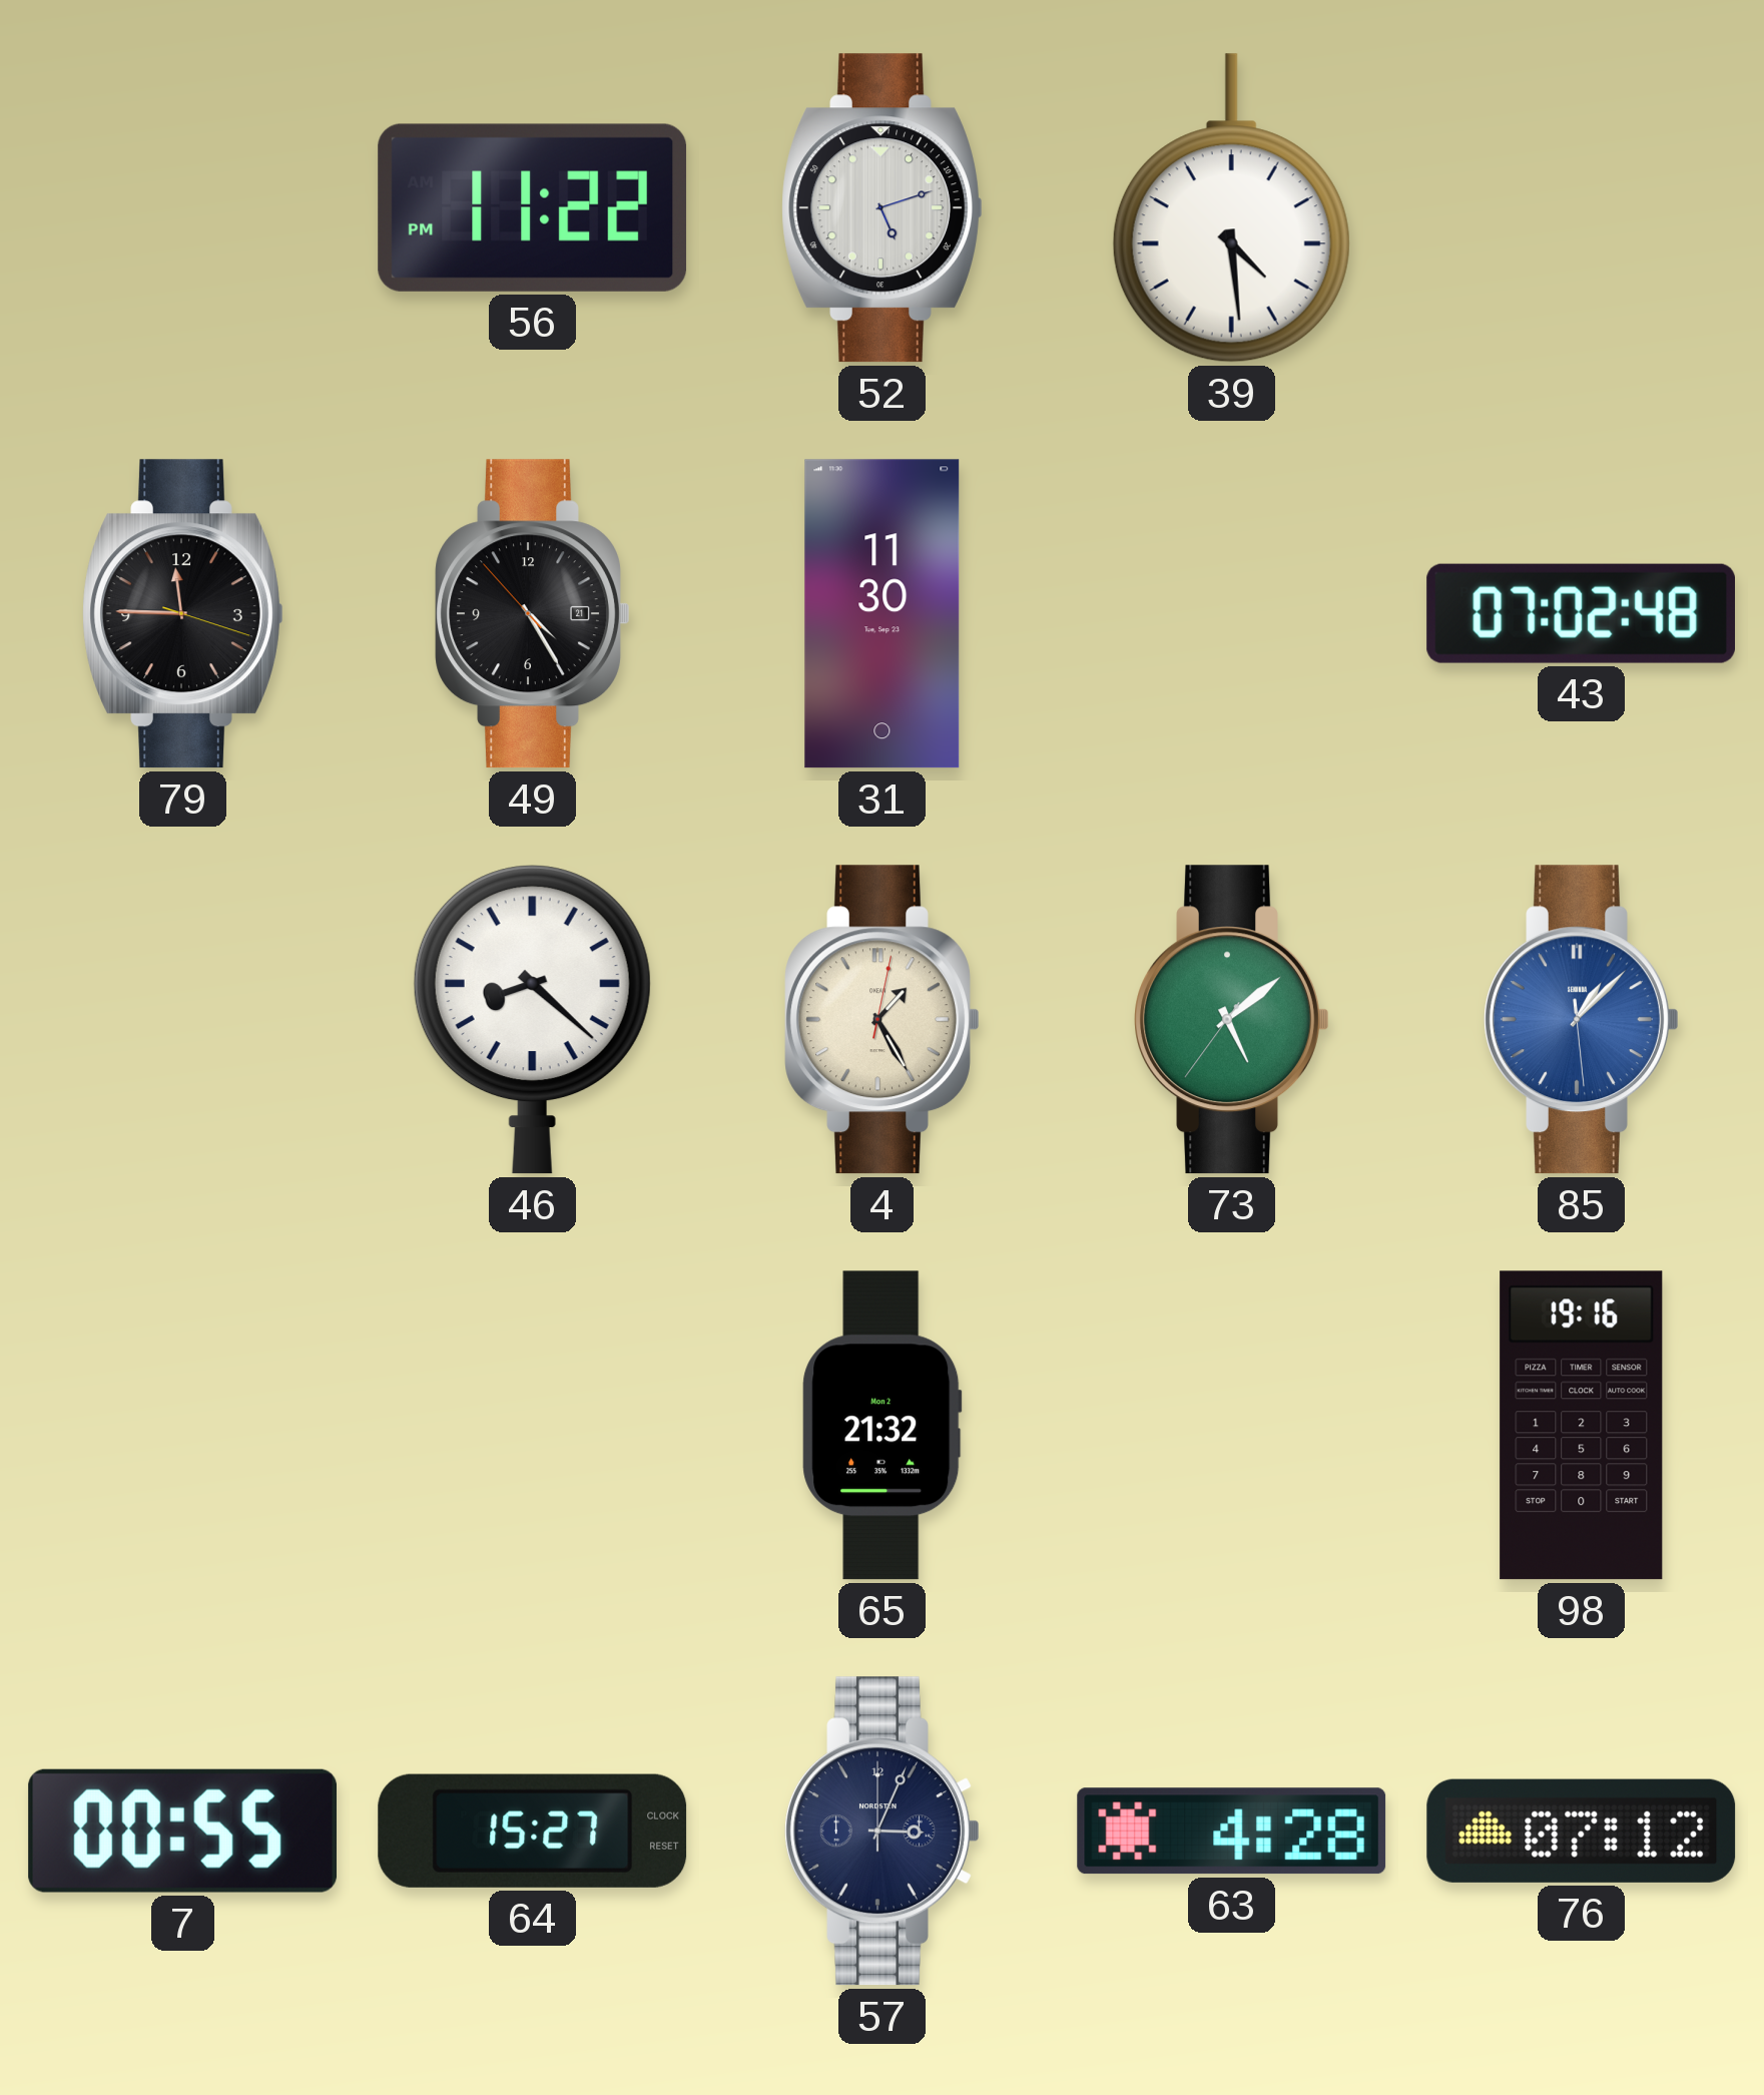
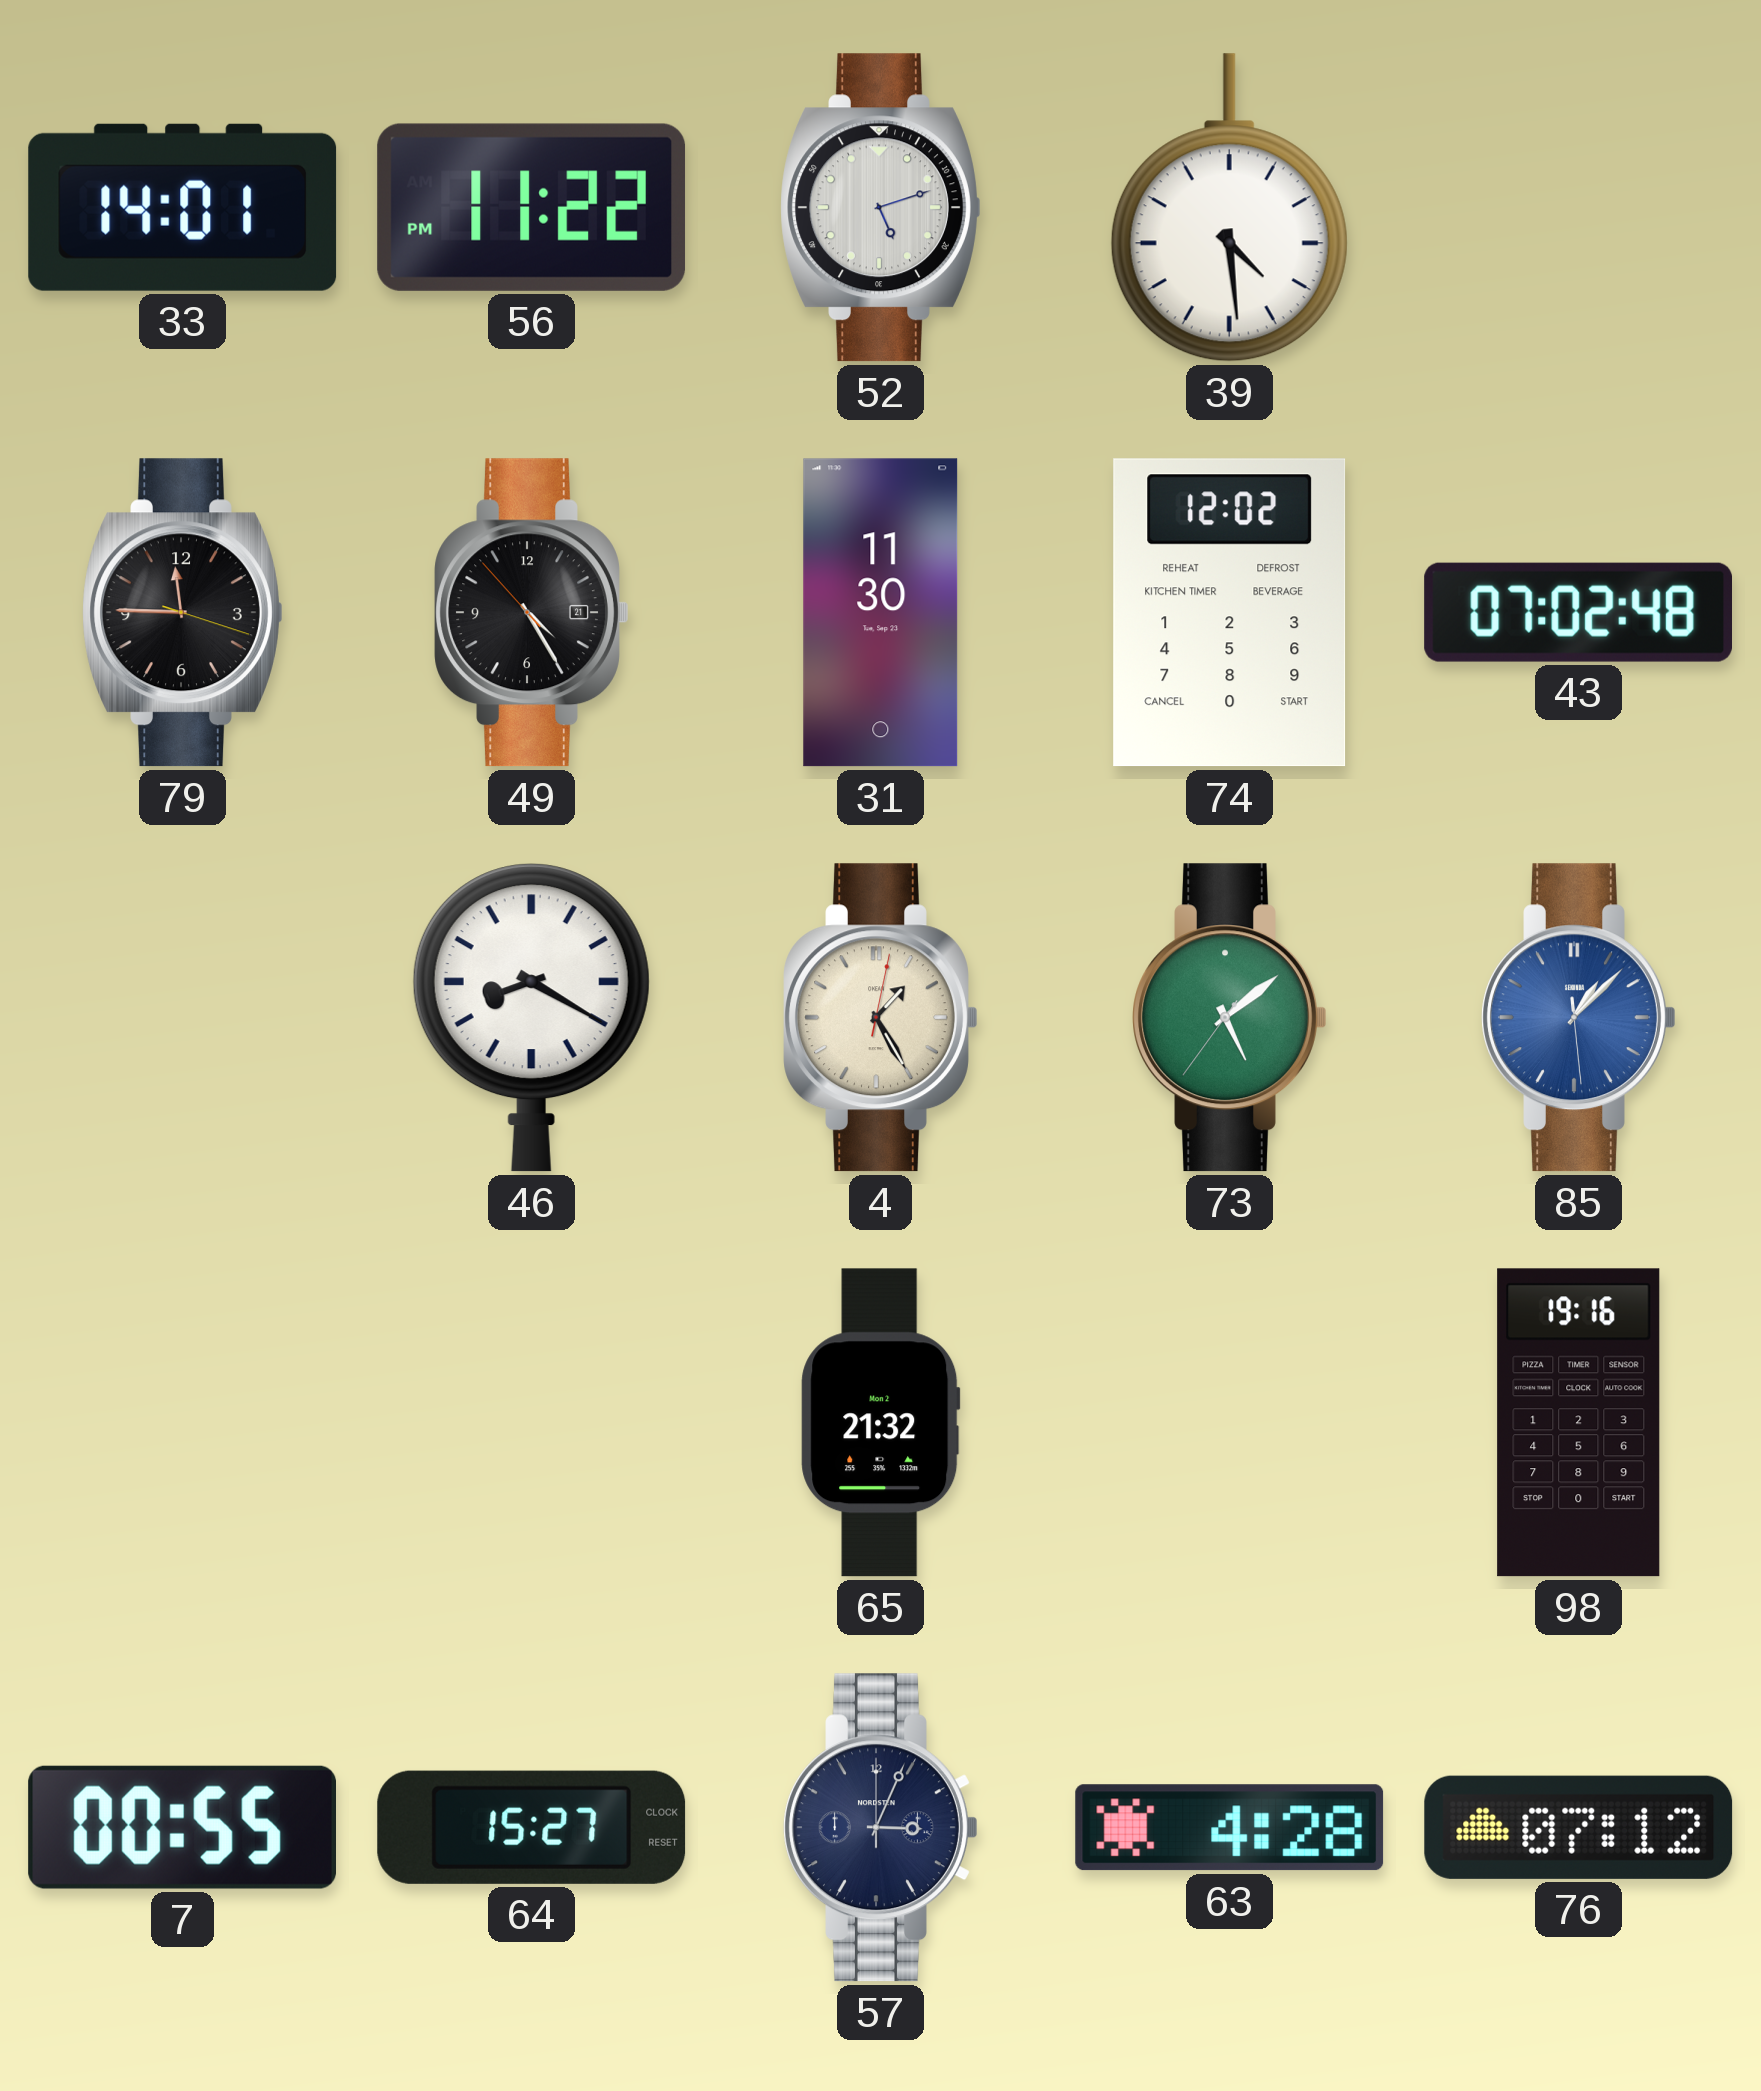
33: none -> 14:01
74: none -> 12:02
46: 8:22 -> 8:20
